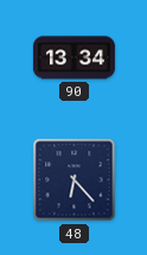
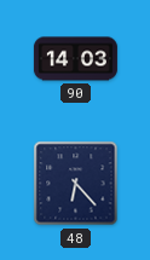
90: 13:34 -> 14:03
